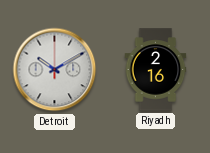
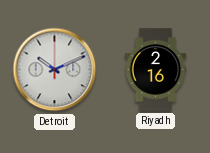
Detroit: 10:10 -> 10:11
